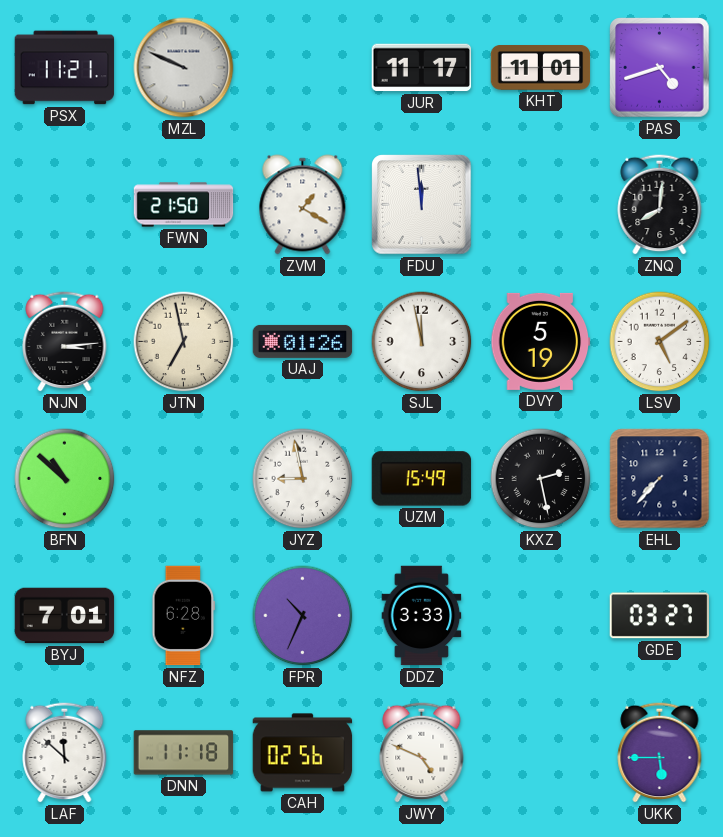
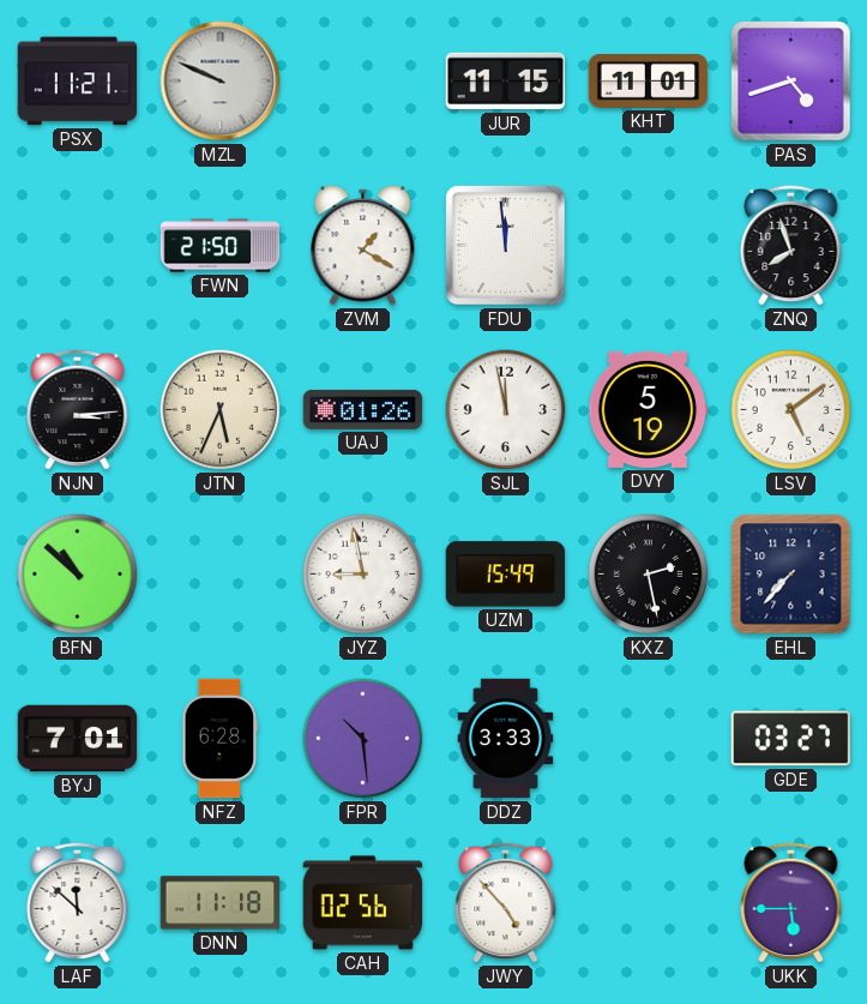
JUR: 11:17 -> 11:15
ZNQ: 8:01 -> 7:57
JTN: 6:58 -> 5:34
FPR: 10:34 -> 10:29
JWY: 4:49 -> 4:53
